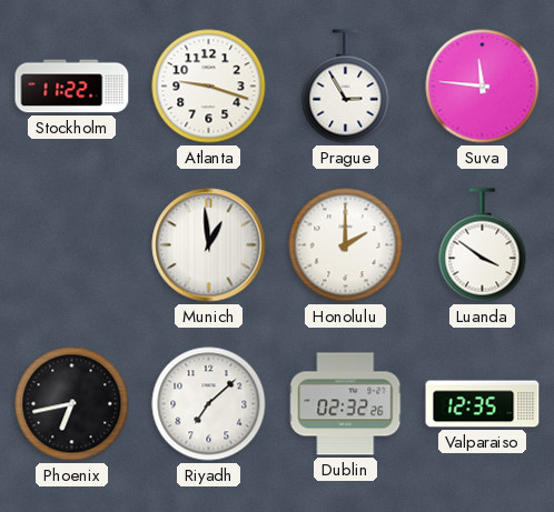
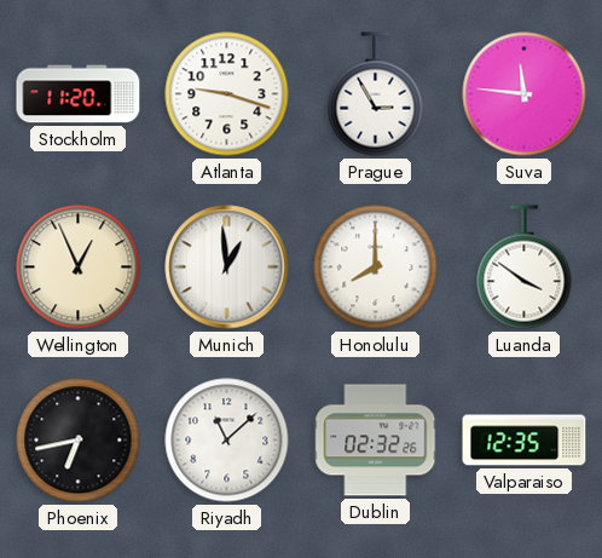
Stockholm: 11:22 -> 11:20
Wellington: none -> 12:56
Honolulu: 2:00 -> 8:00
Riyadh: 7:08 -> 11:08
